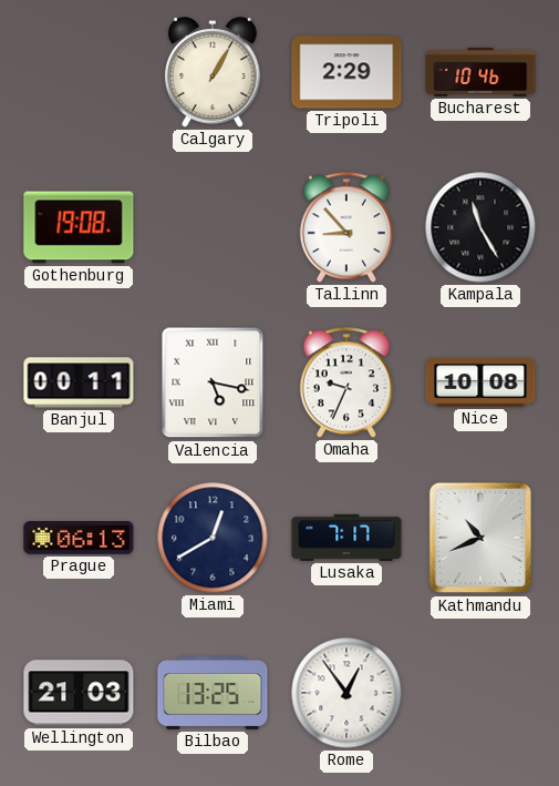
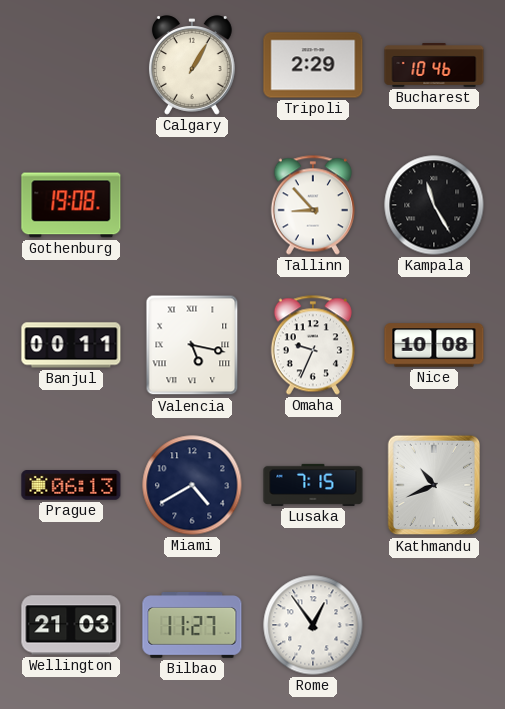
Miami: 12:40 -> 4:40
Lusaka: 7:17 -> 7:15
Bilbao: 13:25 -> 11:27
